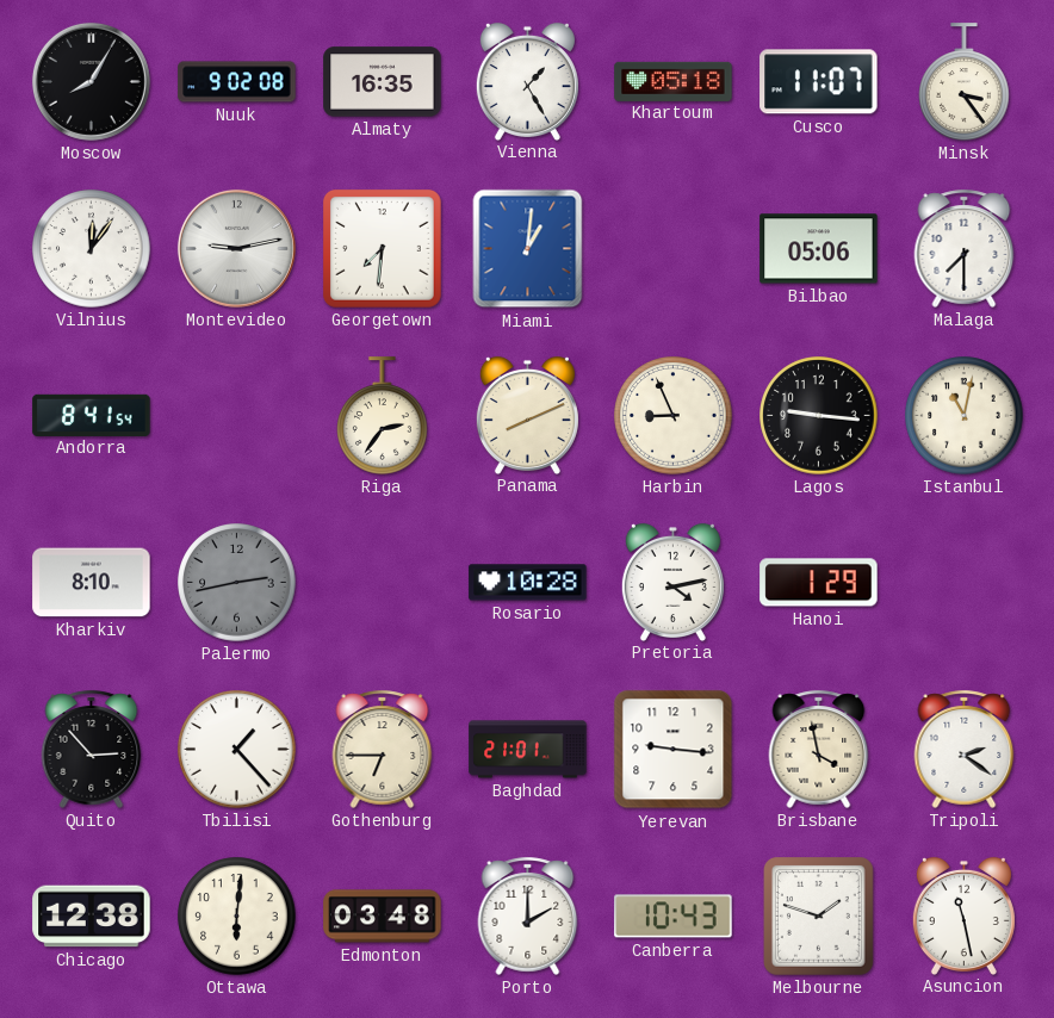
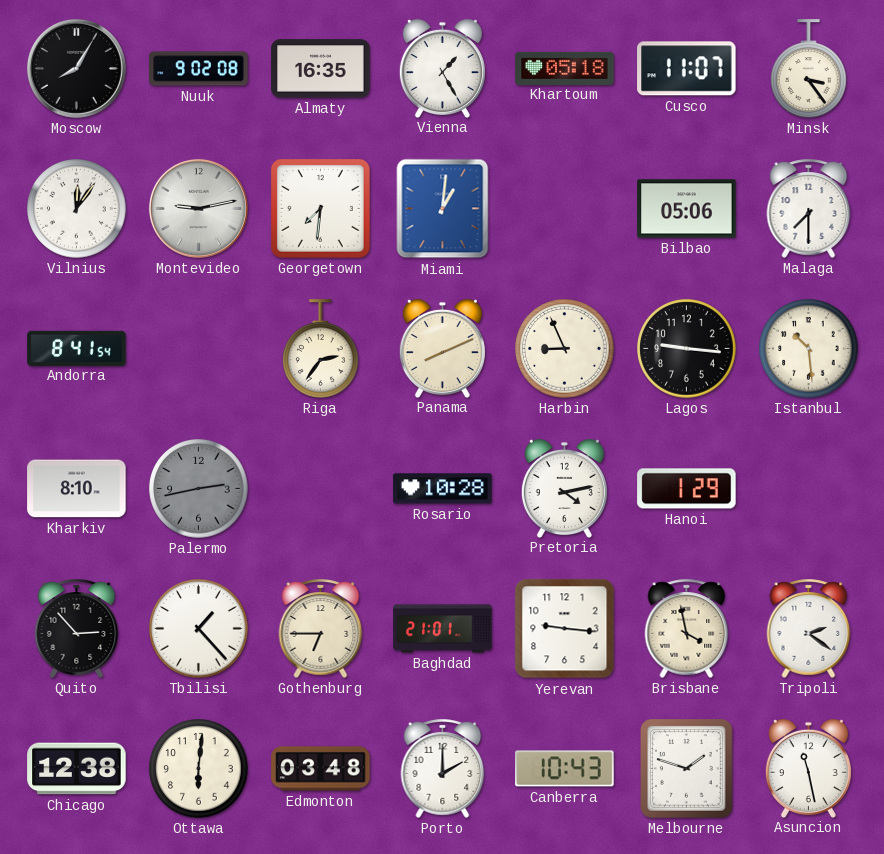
Istanbul: 11:02 -> 10:29
